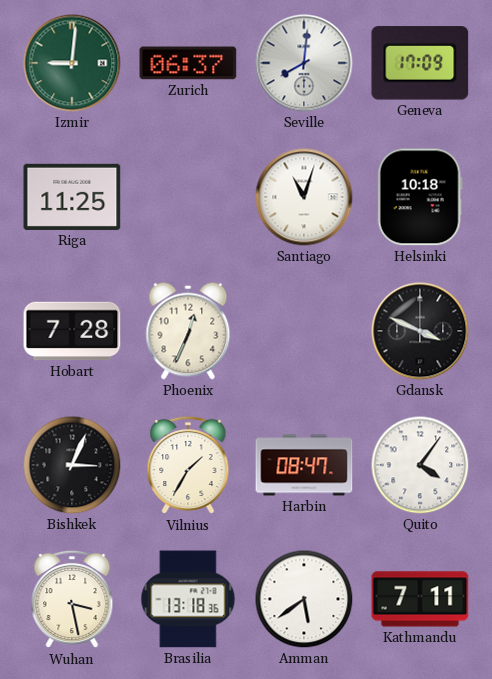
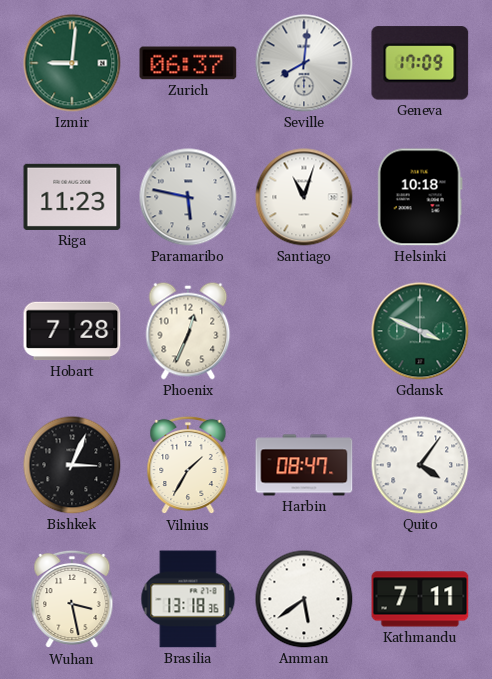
Riga: 11:25 -> 11:23
Paramaribo: none -> 5:47
Gdansk dial: black -> green
